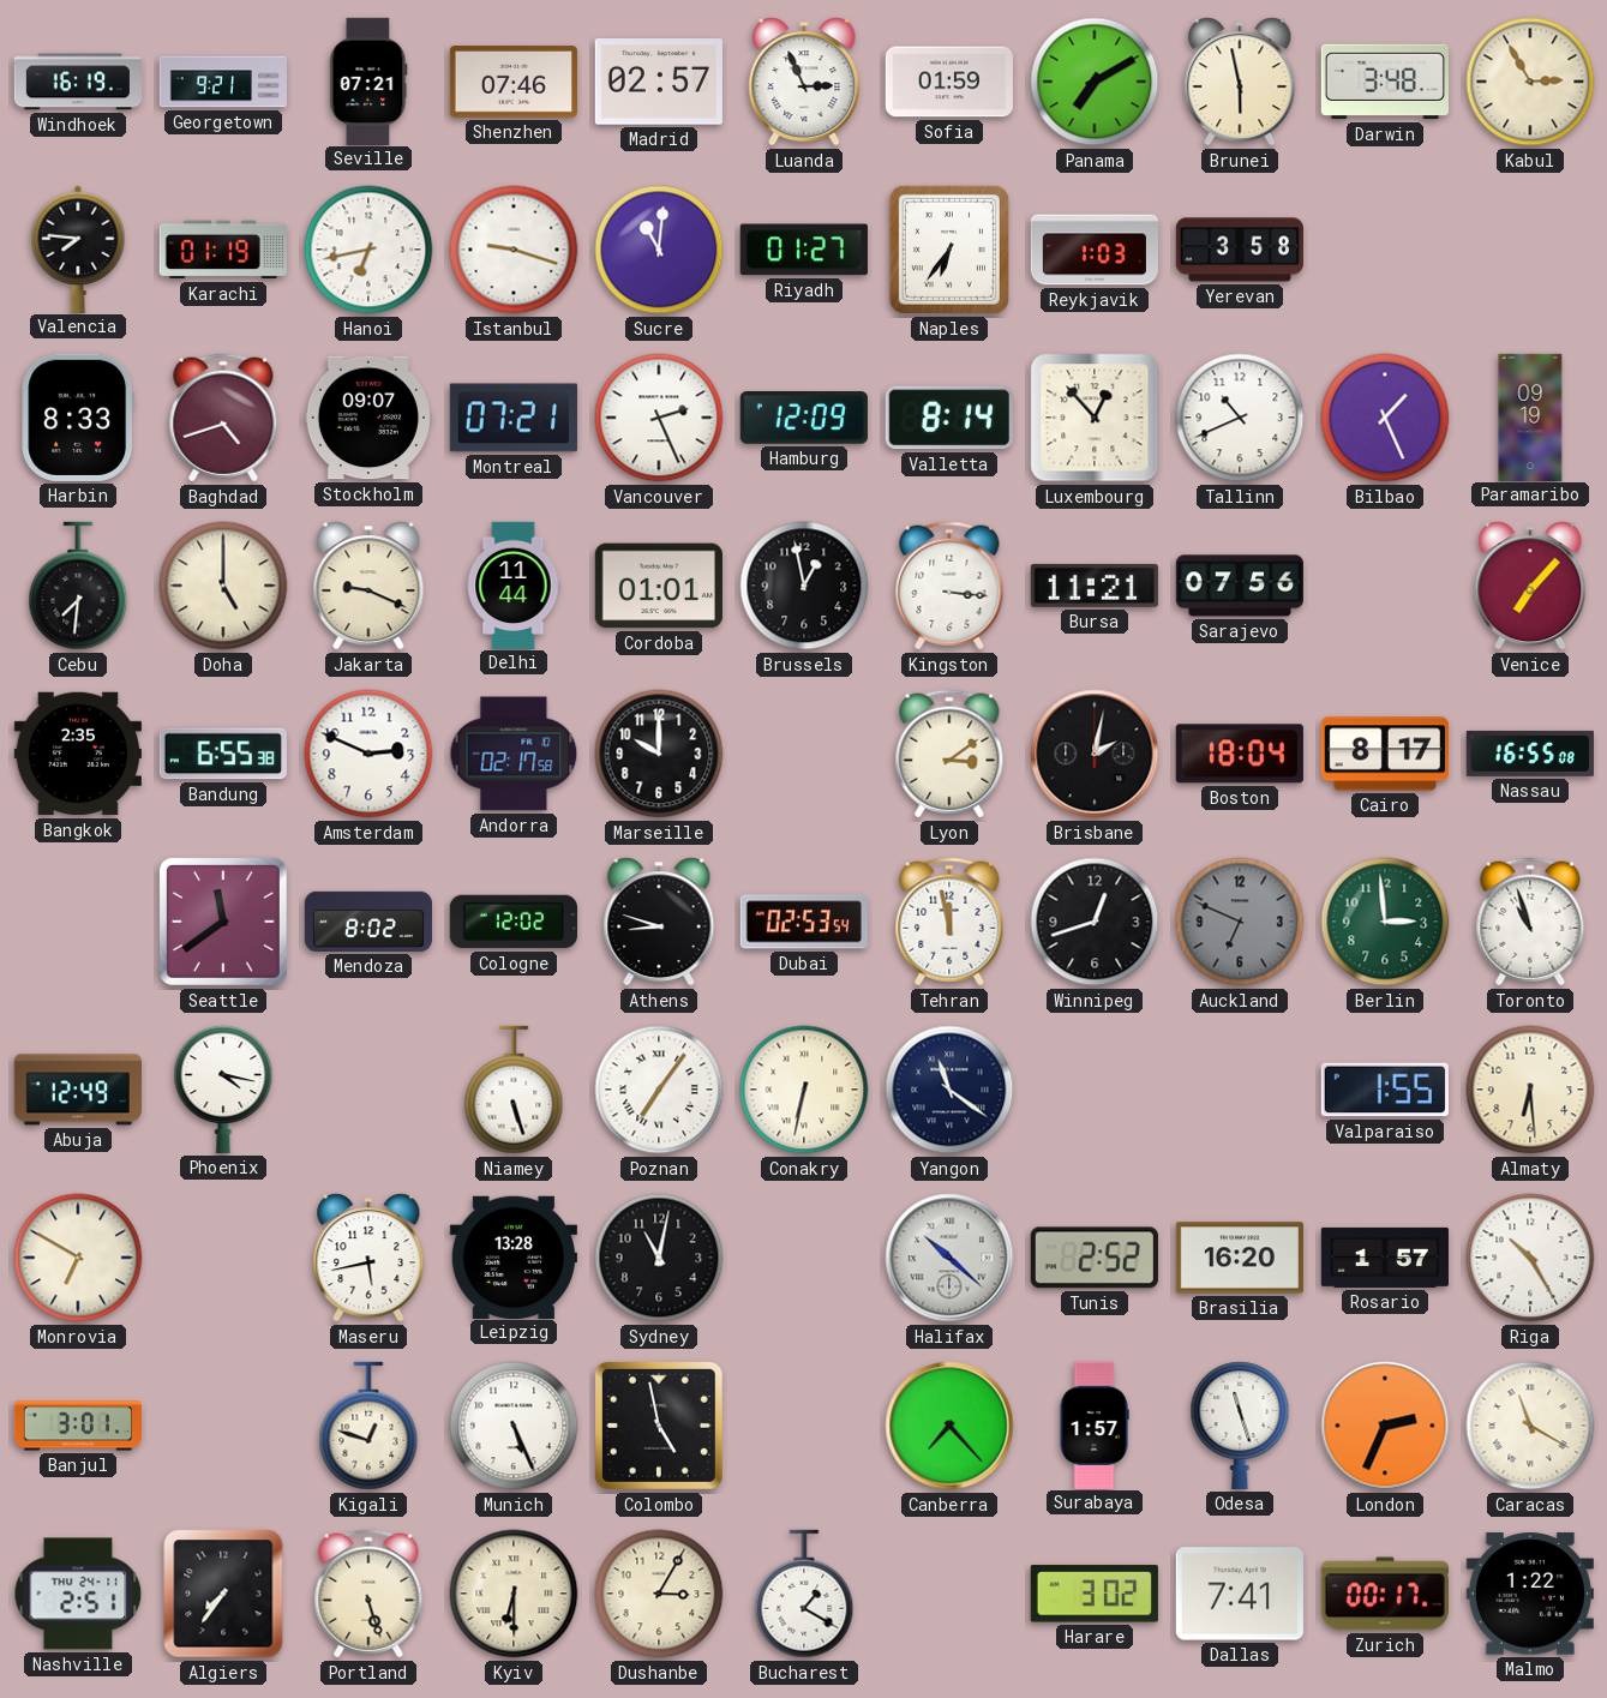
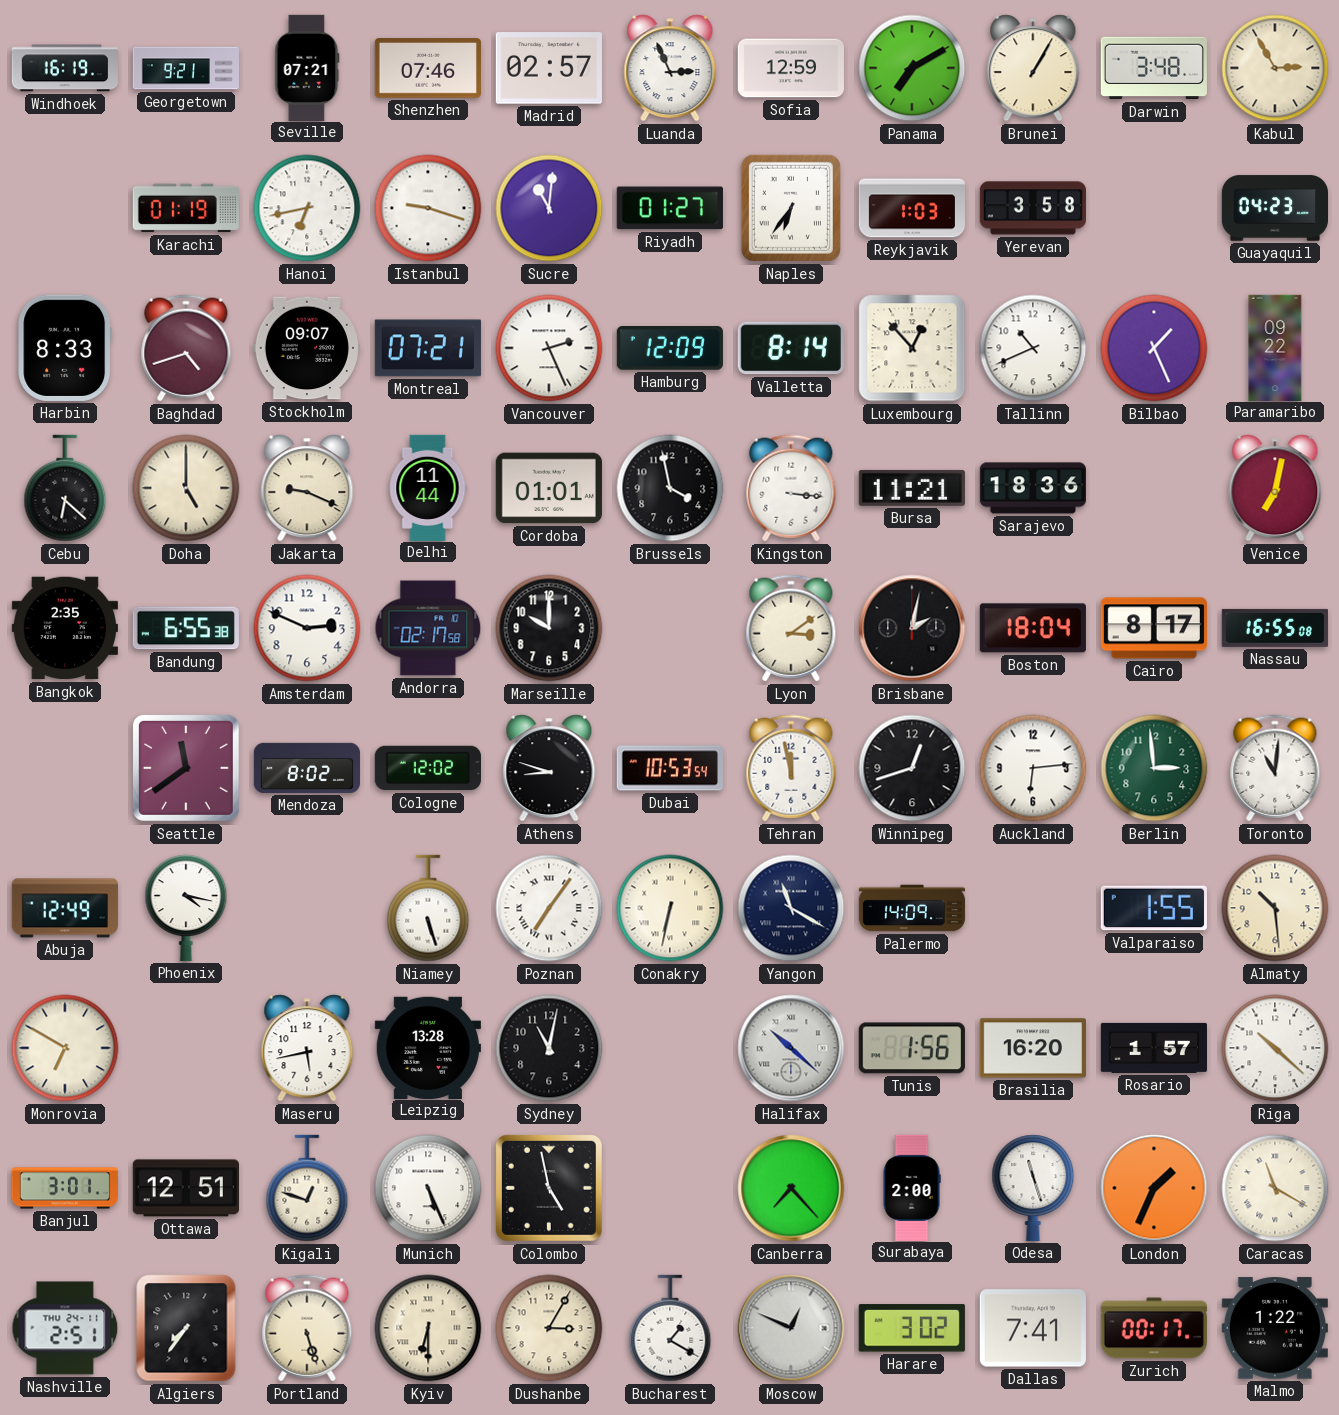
Sofia: 01:59 -> 12:59
Brunei: 5:58 -> 1:05
Valencia: 7:46 -> none
Guayaquil: none -> 04:23
Paramaribo: 09:19 -> 09:22
Cebu: 7:31 -> 6:22
Brussels: 12:58 -> 3:58
Sarajevo: 07:56 -> 18:36
Venice: 7:07 -> 7:02
Dubai: 02:53 -> 10:53
Auckland: 6:49 -> 6:14
Auckland dial: grey -> white
Toronto: 10:57 -> 11:01
Yangon: 11:21 -> 11:20
Palermo: none -> 14:09
Almaty: 6:29 -> 10:29
Tunis: 2:52 -> 1:56
Riga: 10:25 -> 10:22
Ottawa: none -> 12:51
Surabaya: 1:57 -> 2:00
London: 2:34 -> 1:34
Moscow: none -> 12:49
